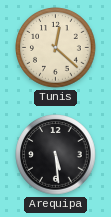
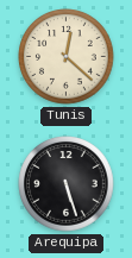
Arequipa: 5:29 -> 5:27
